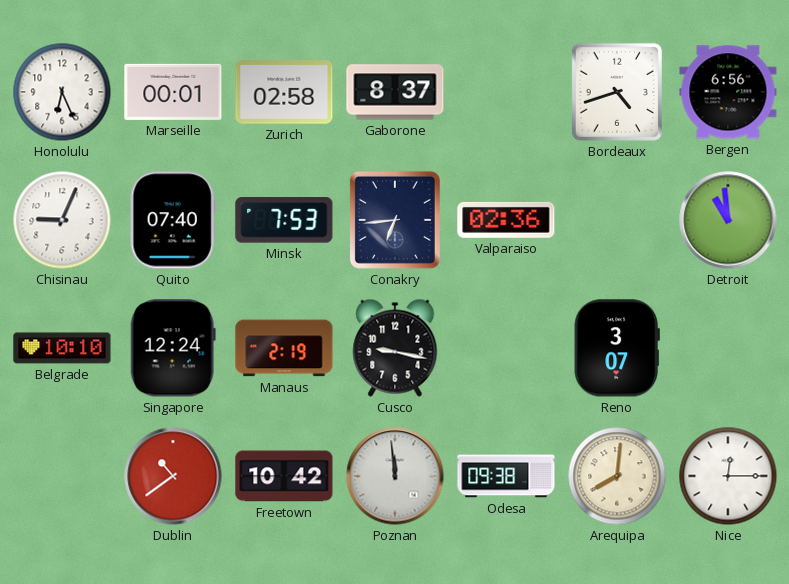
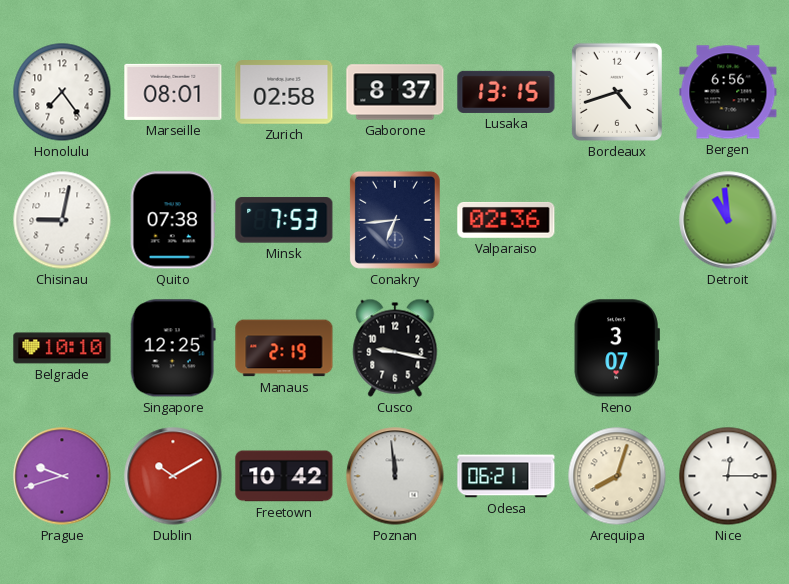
Honolulu: 6:26 -> 7:24
Marseille: 00:01 -> 08:01
Lusaka: none -> 13:15
Chisinau: 9:04 -> 9:02
Quito: 07:40 -> 07:38
Singapore: 12:24 -> 12:25
Prague: none -> 9:42
Dublin: 10:39 -> 10:10
Odesa: 09:38 -> 06:21
Arequipa: 8:01 -> 8:03
